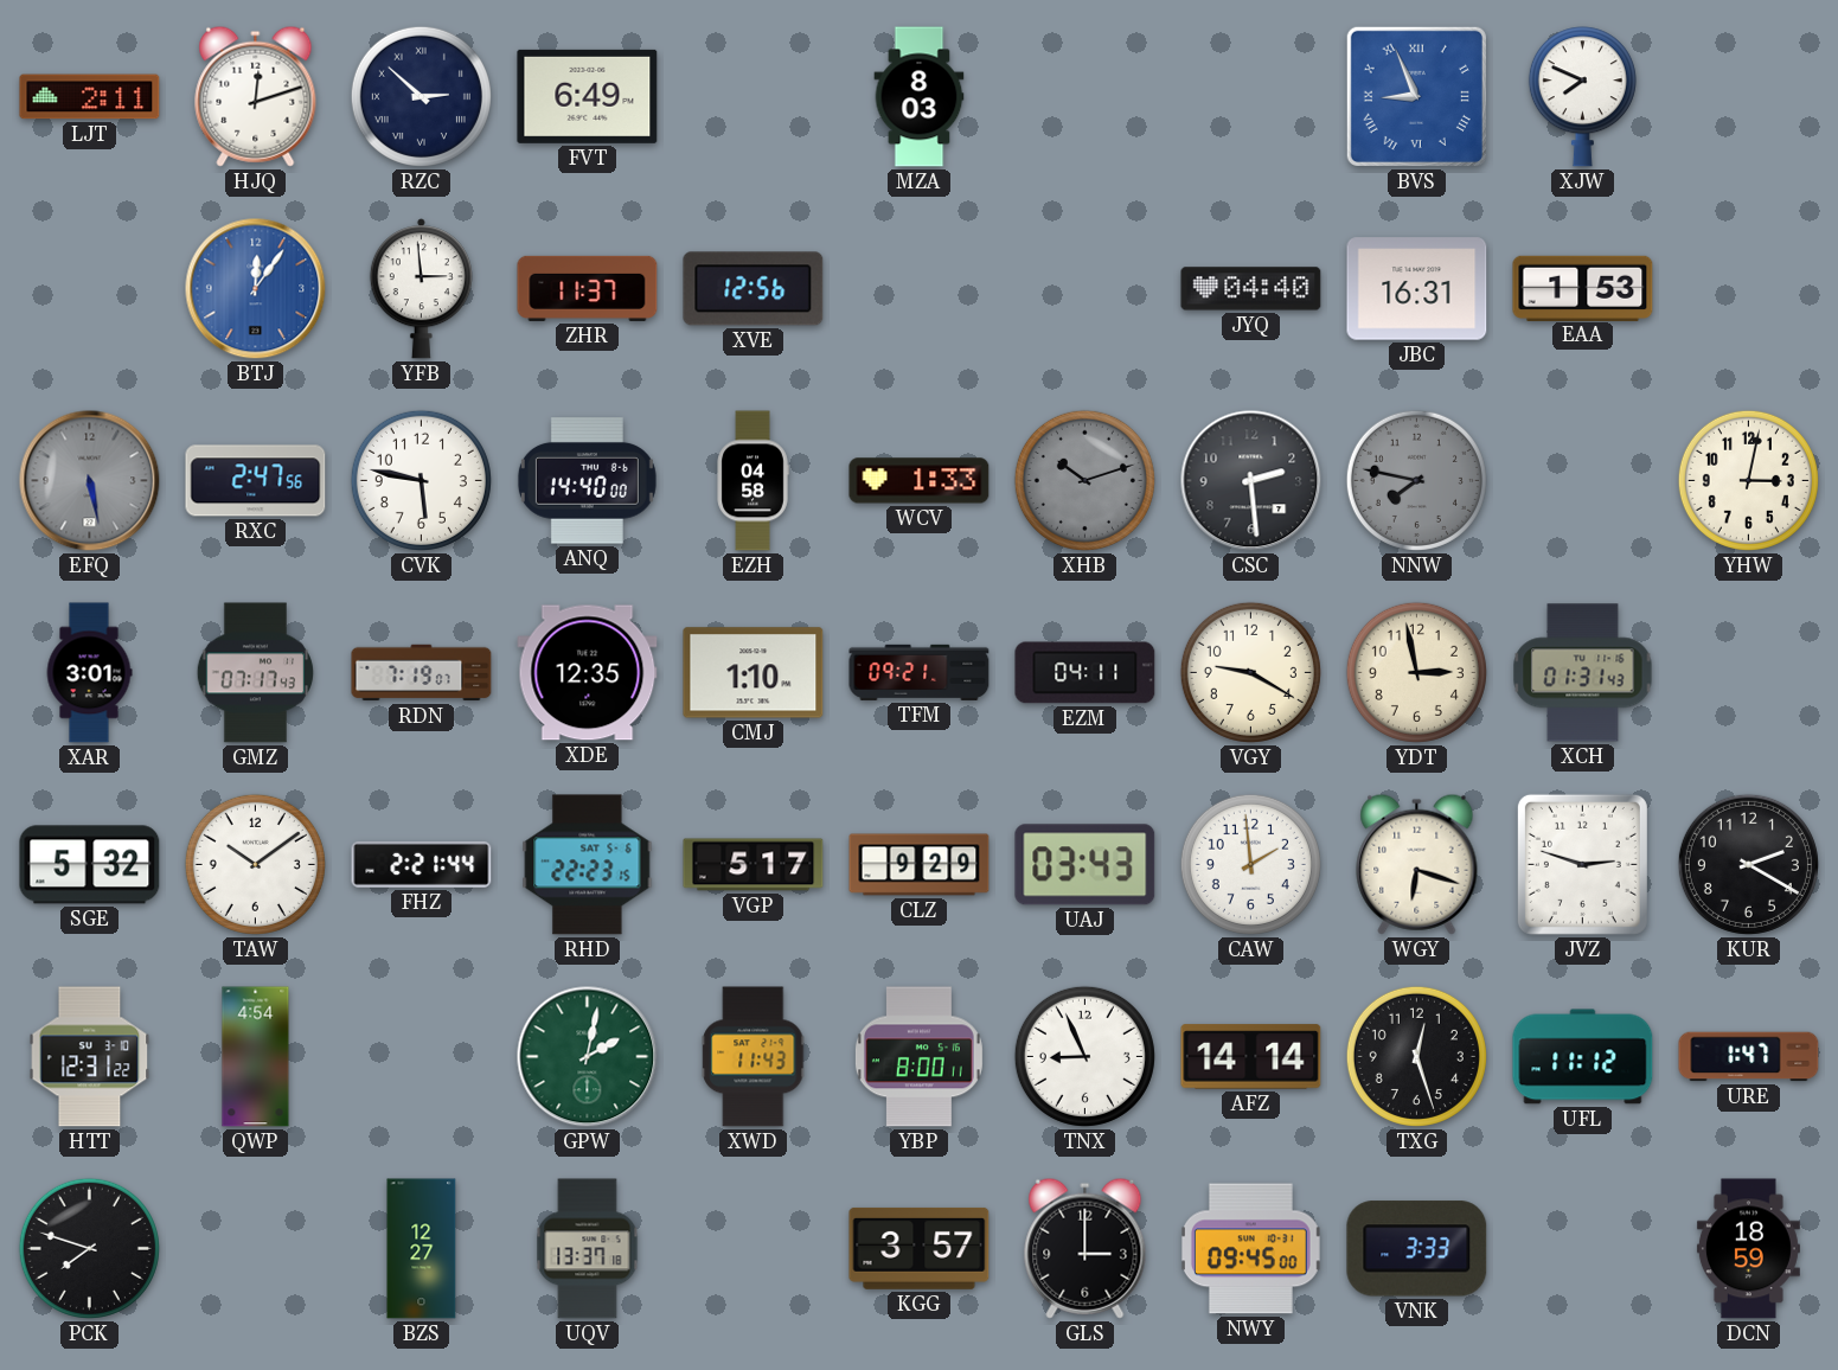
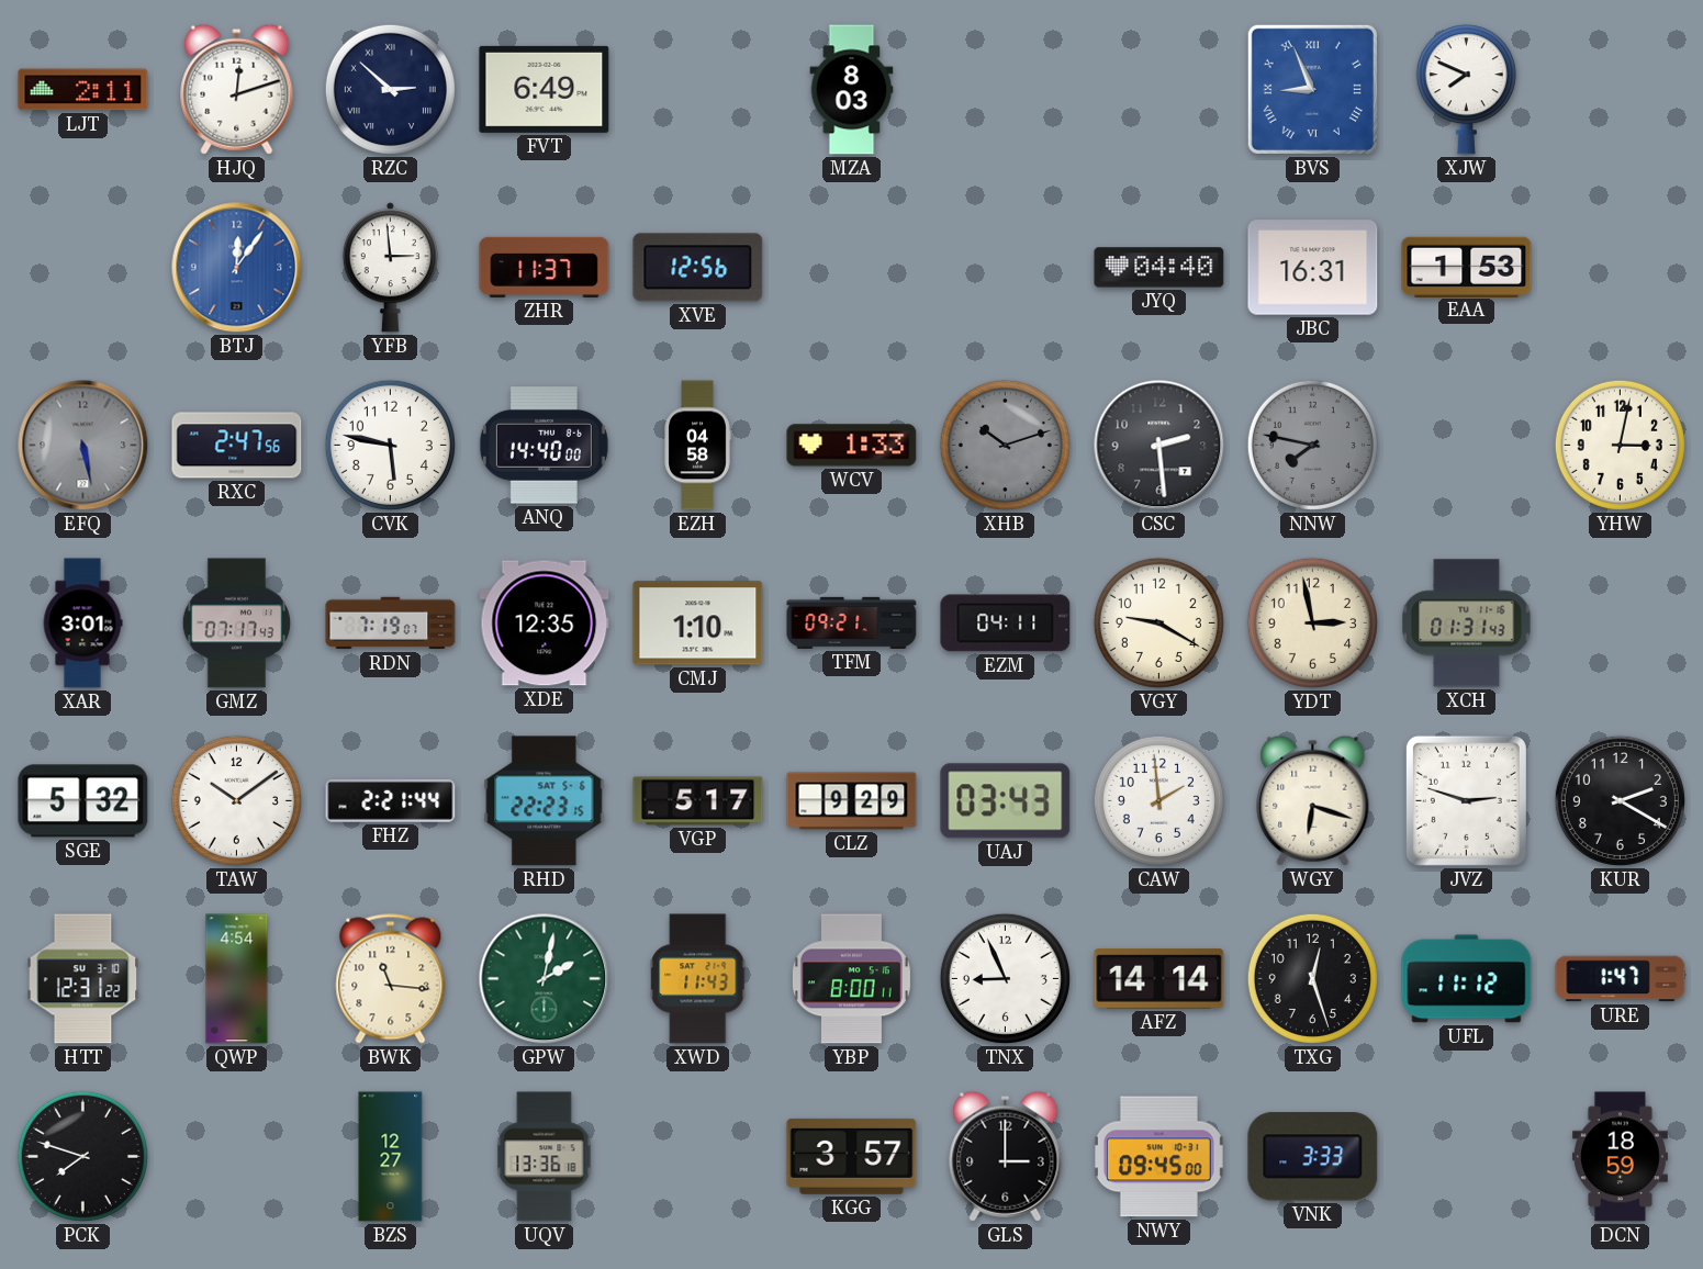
BWK: none -> 11:16
UQV: 13:37 -> 13:36
